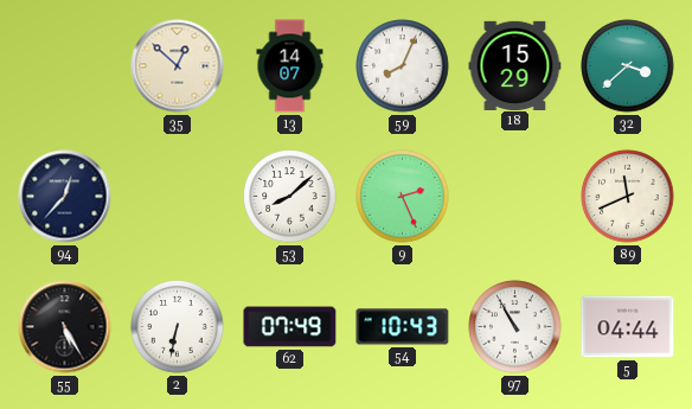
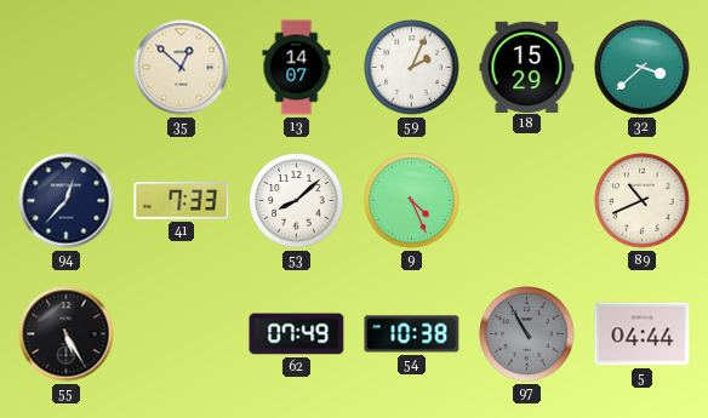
59: 8:04 -> 2:04
41: none -> 7:33
9: 2:26 -> 4:26
89: 11:41 -> 10:41
2: 6:32 -> none
54: 10:43 -> 10:38
97 dial: white -> grey
